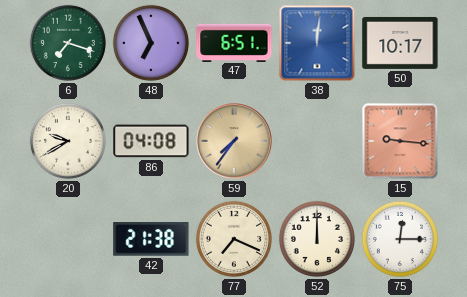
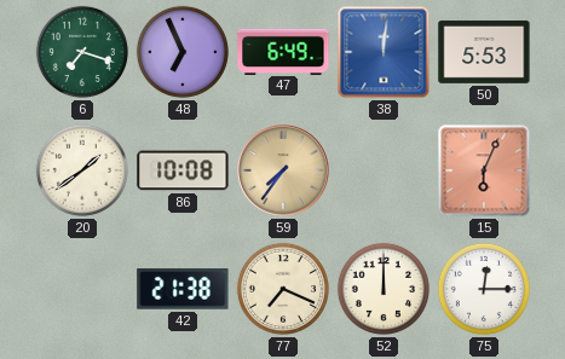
47: 6:51 -> 6:49
50: 10:17 -> 5:53
20: 9:40 -> 1:39
86: 04:08 -> 10:08
15: 9:16 -> 6:04
